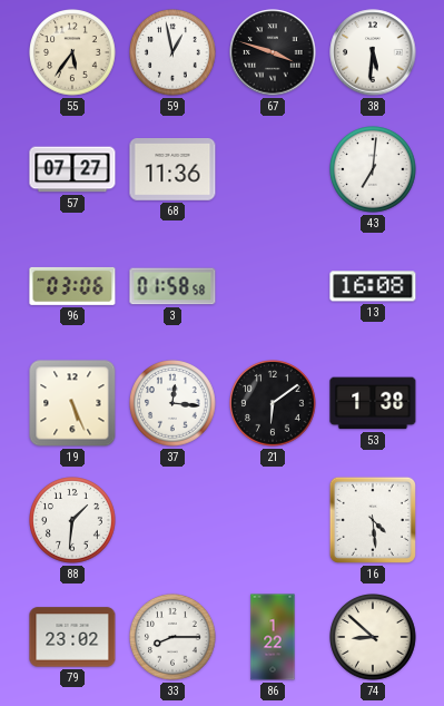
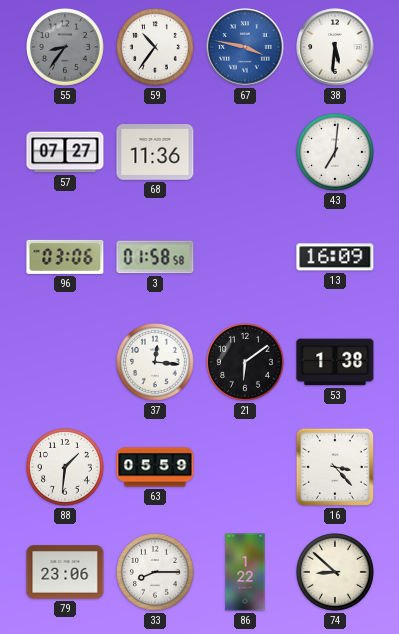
55: 5:36 -> 8:36
55 dial: cream -> grey
59: 12:58 -> 10:36
67: 3:48 -> 3:47
67 dial: black -> blue
13: 16:08 -> 16:09
19: 5:26 -> none
63: none -> 05:59
16: 4:29 -> 3:23
79: 23:02 -> 23:06
